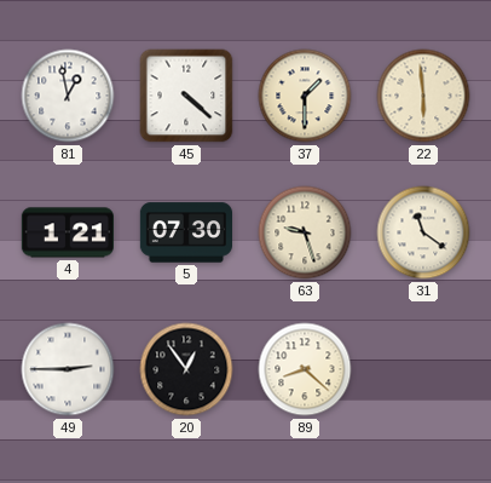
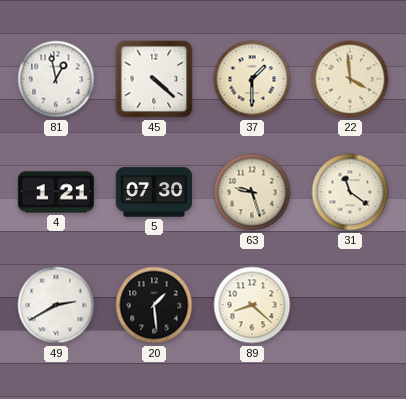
22: 5:59 -> 3:59
49: 2:45 -> 2:40
20: 12:54 -> 1:29
